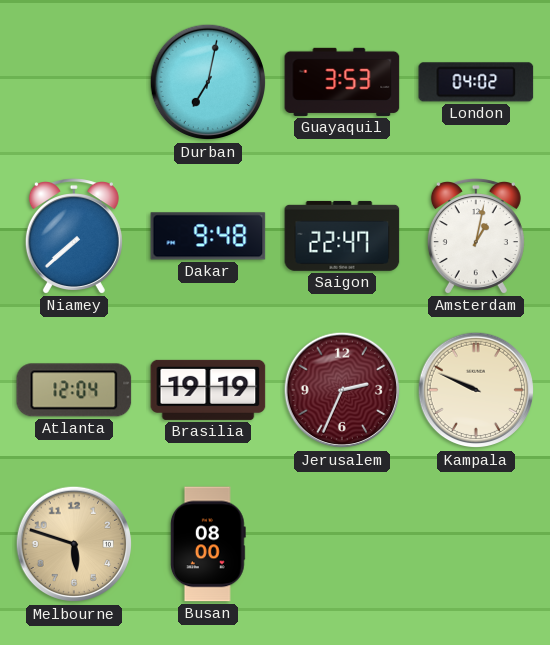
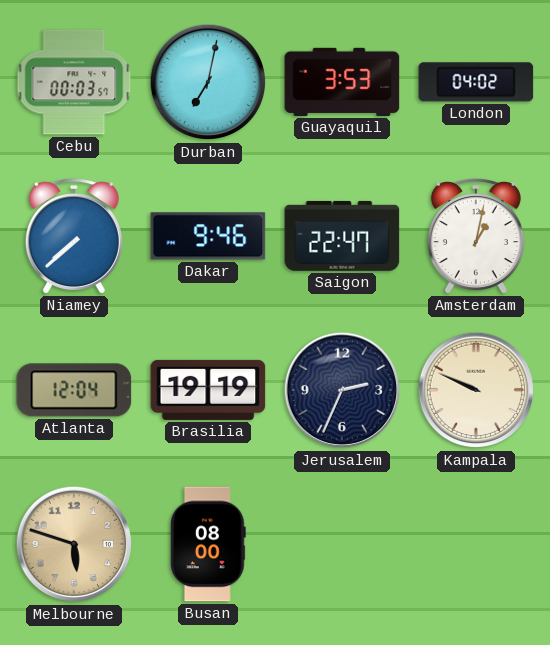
Cebu: none -> 00:03
Dakar: 9:48 -> 9:46
Jerusalem dial: burgundy -> navy
